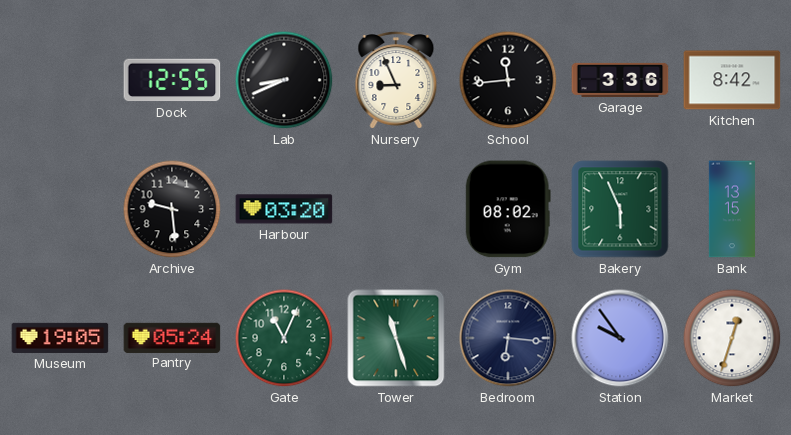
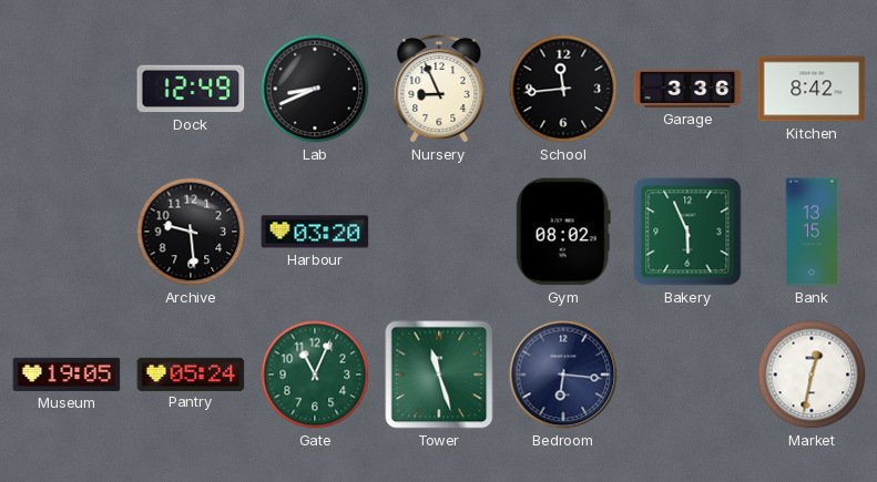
Dock: 12:55 -> 12:49
Station: 9:54 -> none
Market: 12:33 -> 12:32
